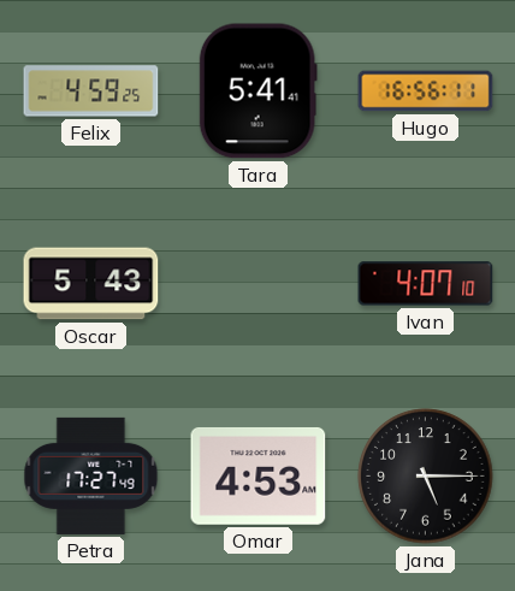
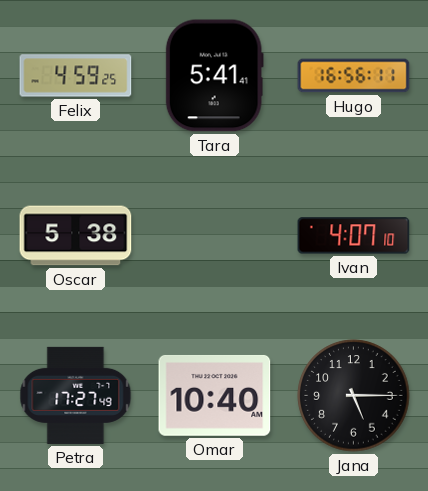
Oscar: 5:43 -> 5:38
Omar: 4:53 -> 10:40
